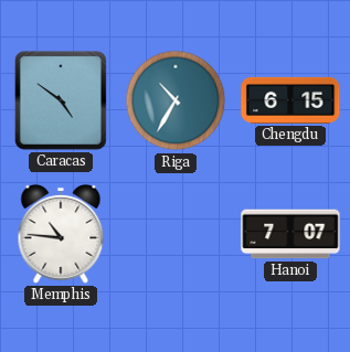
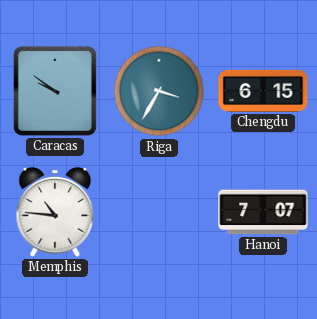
Caracas: 4:51 -> 9:51
Riga: 10:35 -> 3:35
